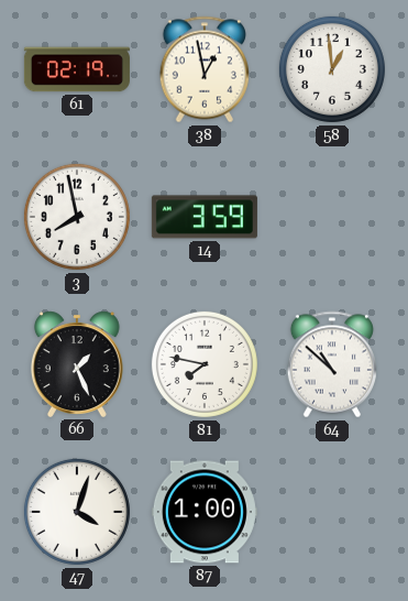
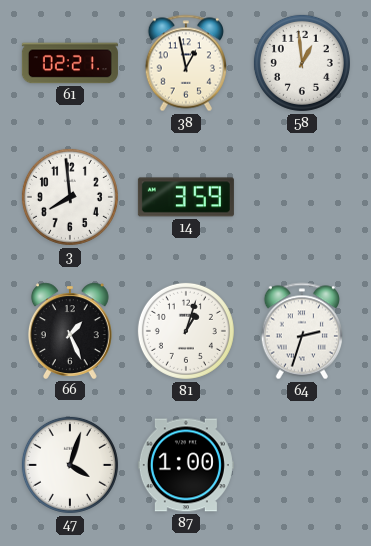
61: 02:19 -> 02:21
3: 7:58 -> 7:59
81: 7:47 -> 1:03
64: 10:52 -> 2:33
